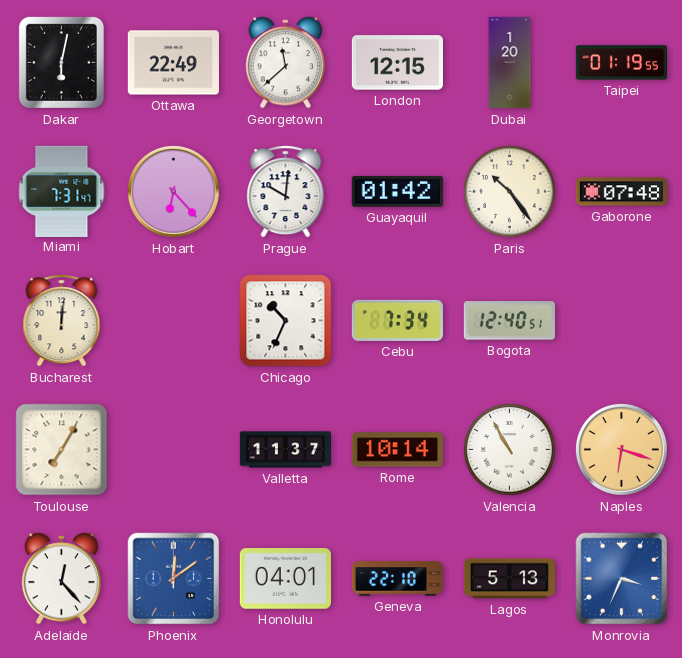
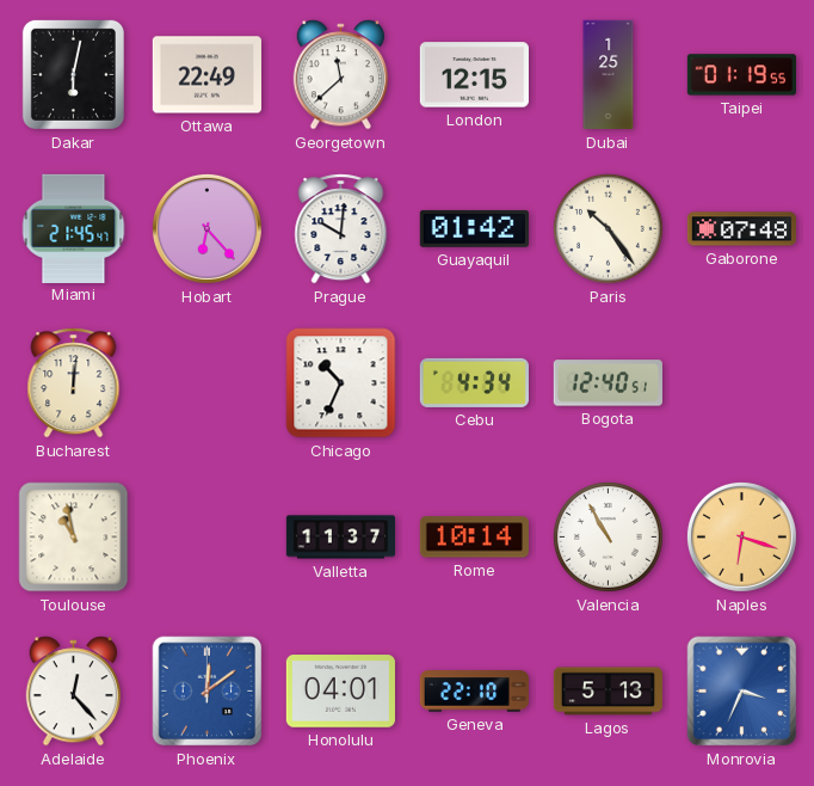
Dubai: 1:20 -> 1:25
Miami: 7:31 -> 21:45
Cebu: 7:34 -> 4:34
Toulouse: 7:05 -> 10:58
